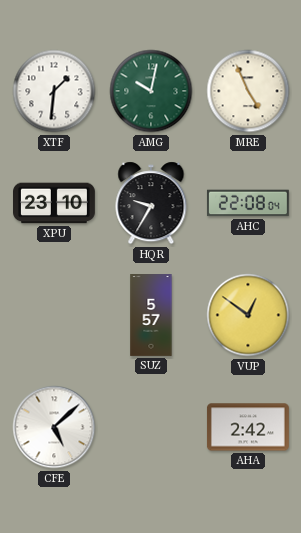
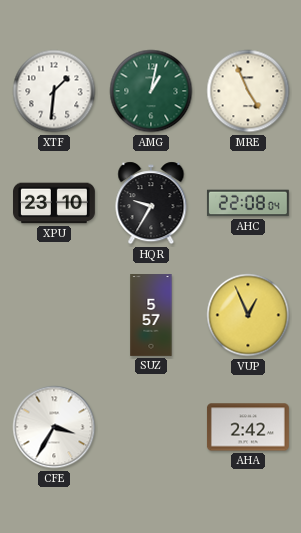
AMG: 10:02 -> 1:02
VUP: 12:51 -> 12:56
CFE: 5:08 -> 3:35
